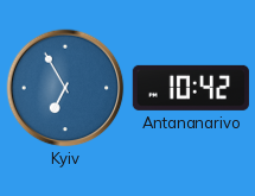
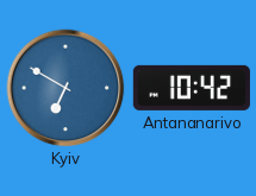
Kyiv: 6:55 -> 6:50
